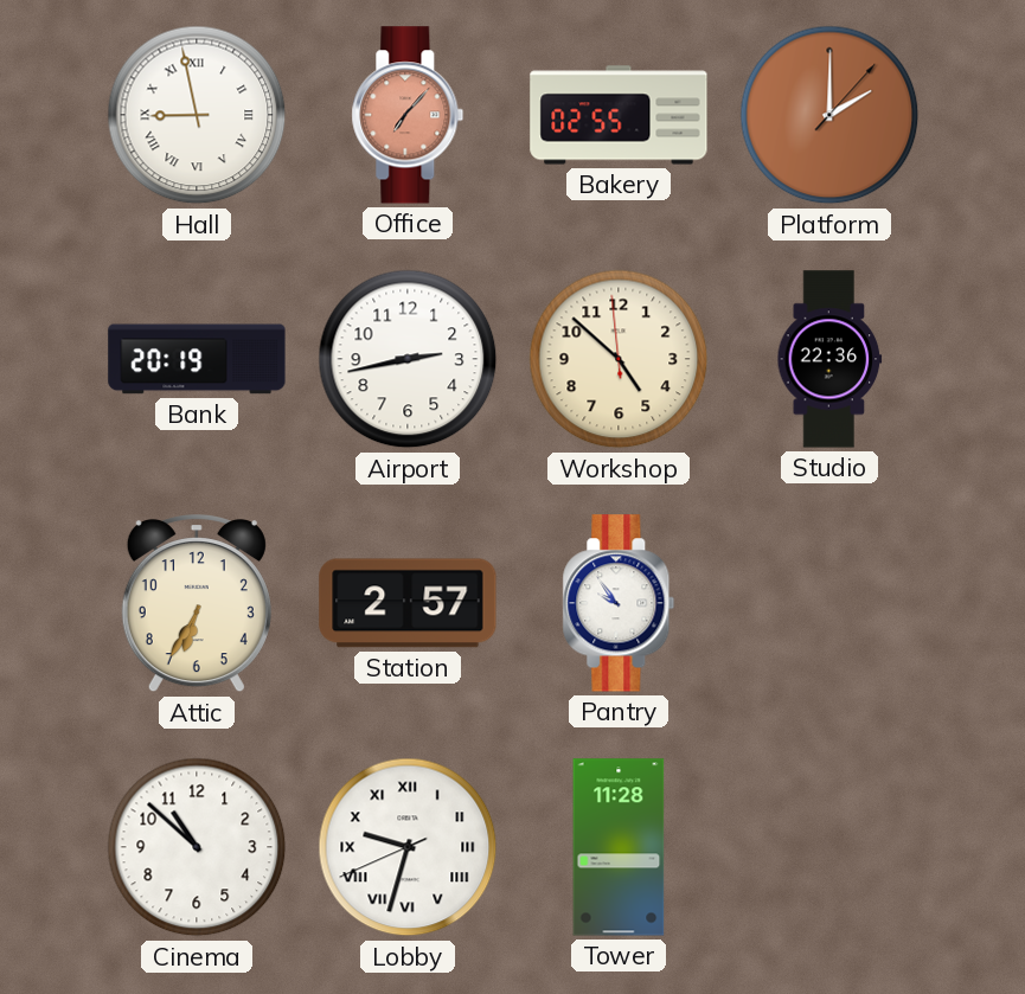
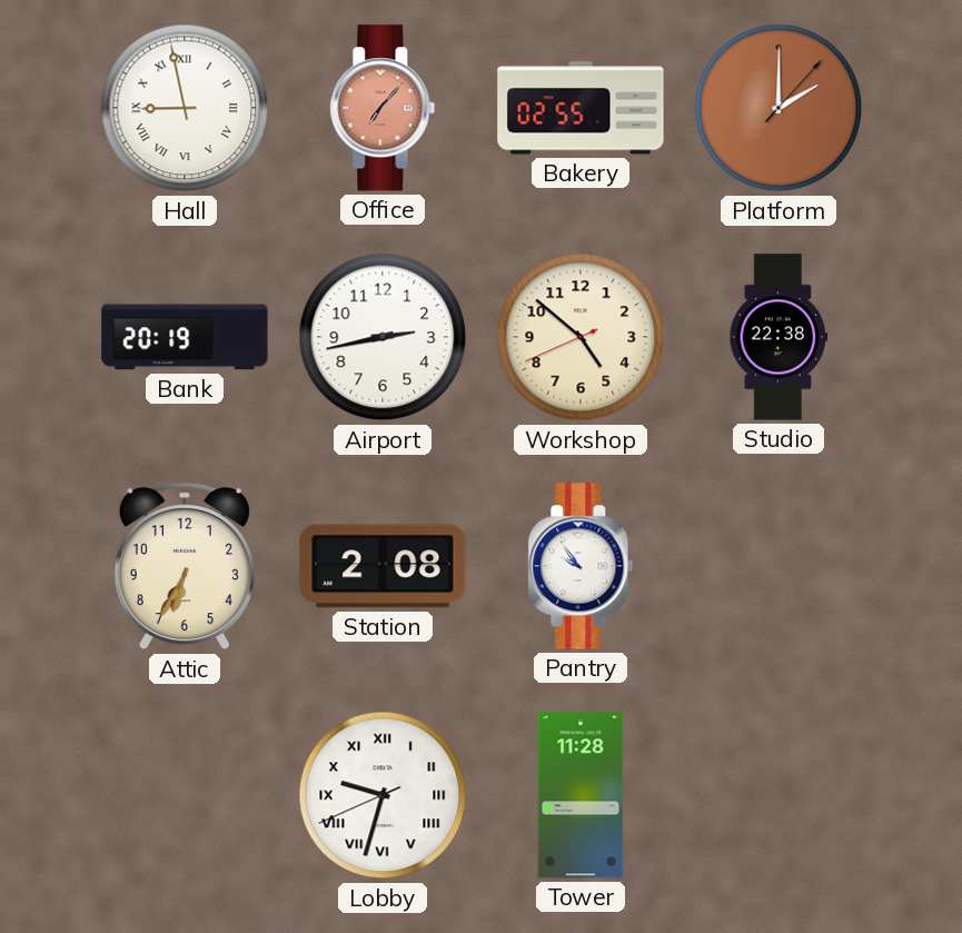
Workshop: 4:51:59 -> 4:51:41
Studio: 22:36 -> 22:38
Station: 2:57 -> 2:08
Cinema: 10:52 -> none
